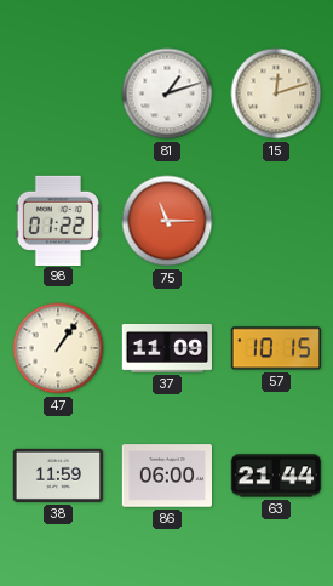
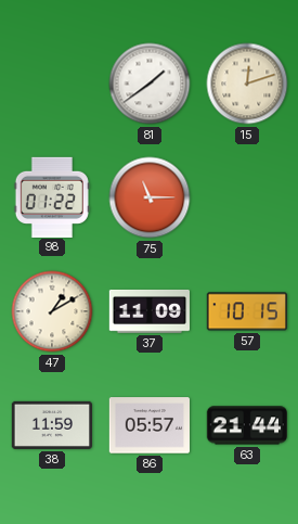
81: 1:12 -> 1:39
47: 1:06 -> 1:10
86: 06:00 -> 05:57
